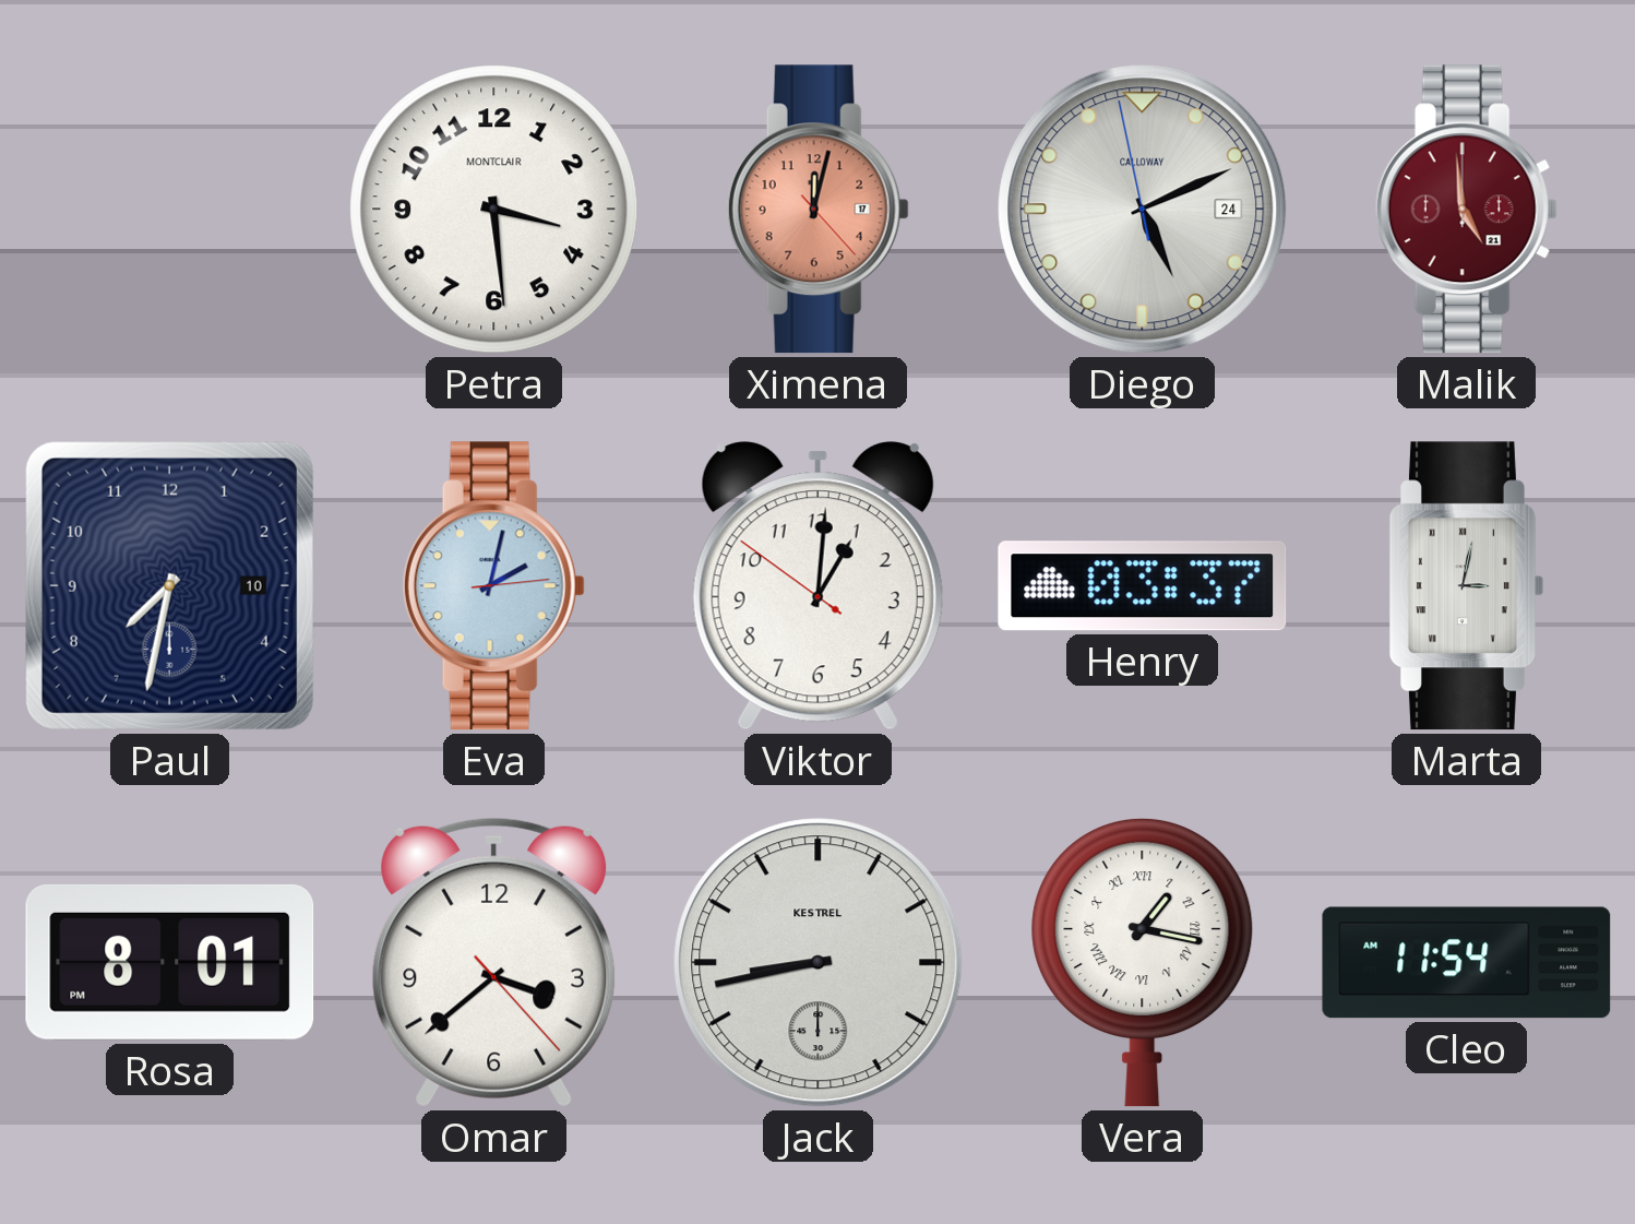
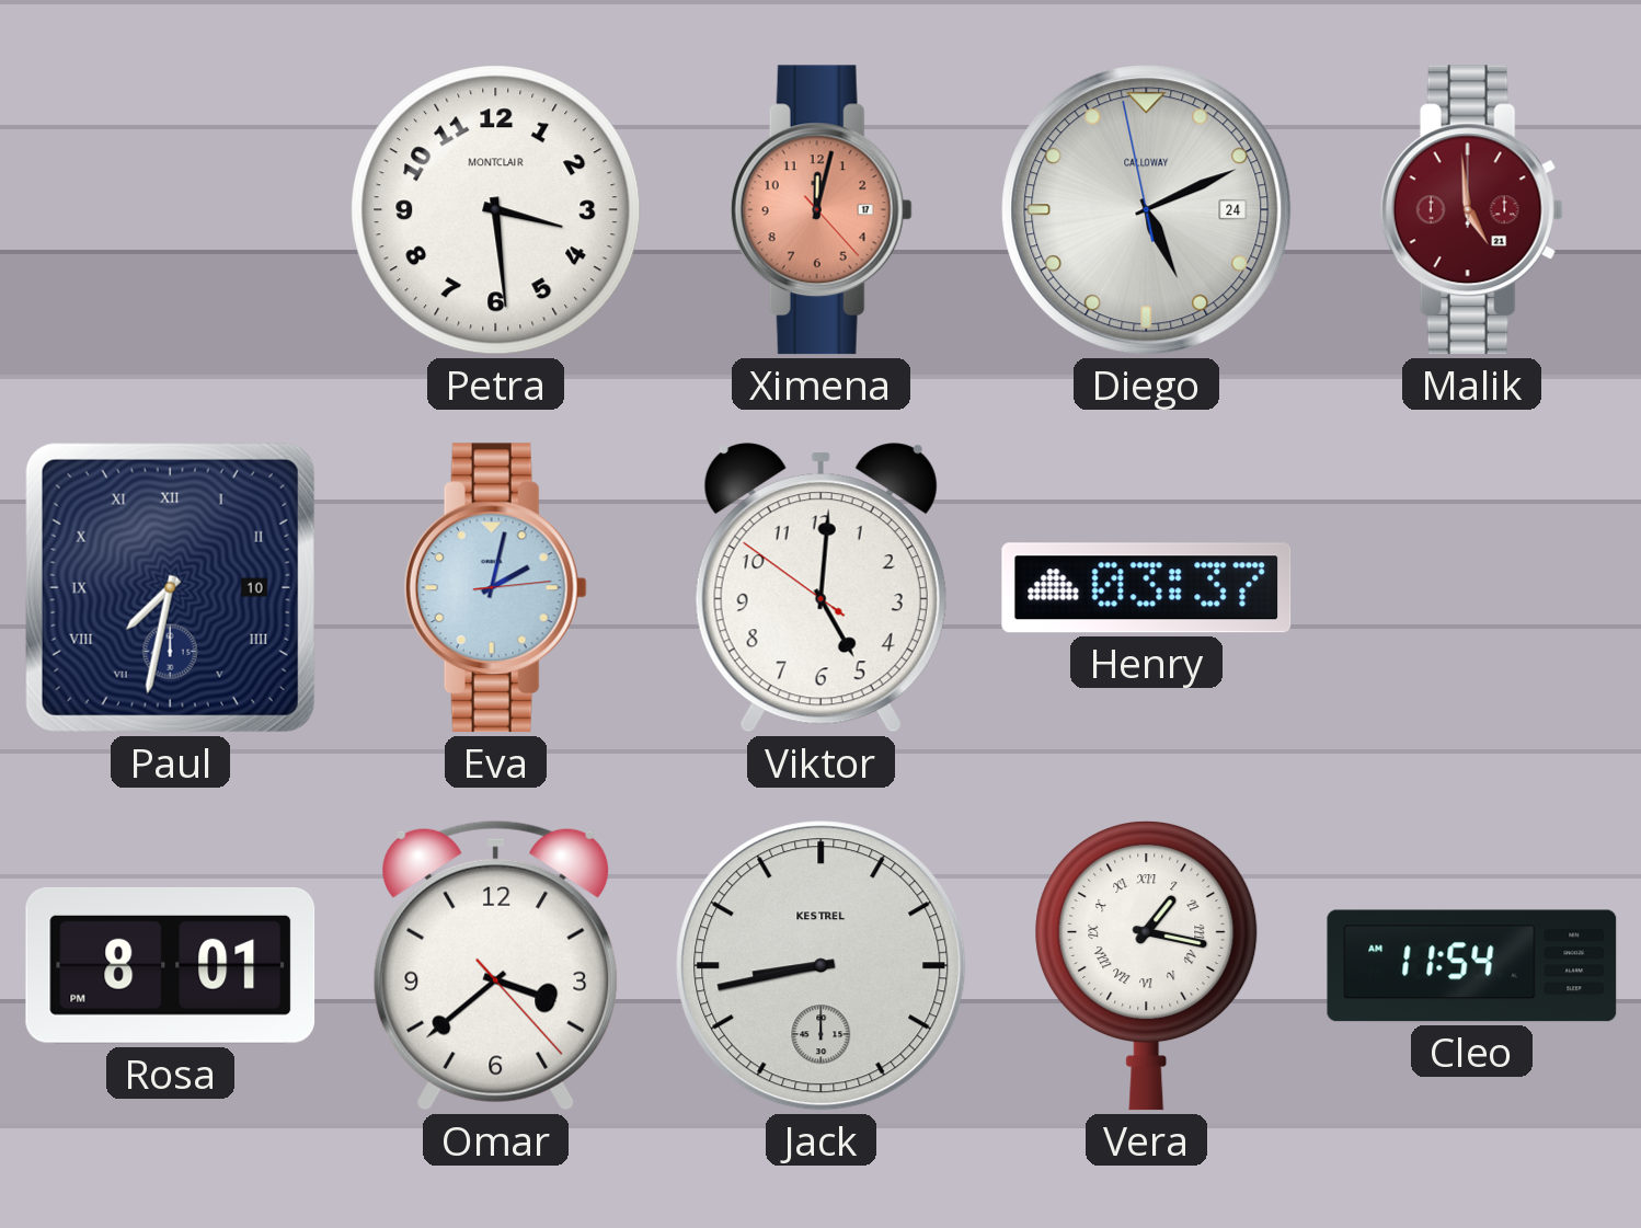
Paul numerals: Arabic -> Roman
Viktor: 1:00 -> 5:00
Marta: 3:02 -> none
